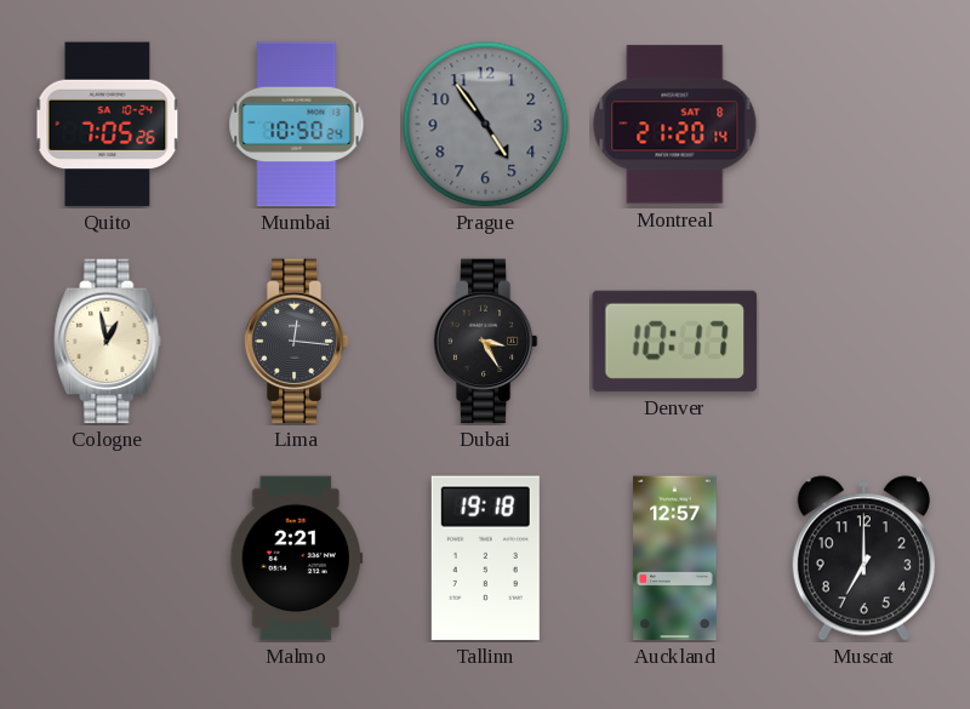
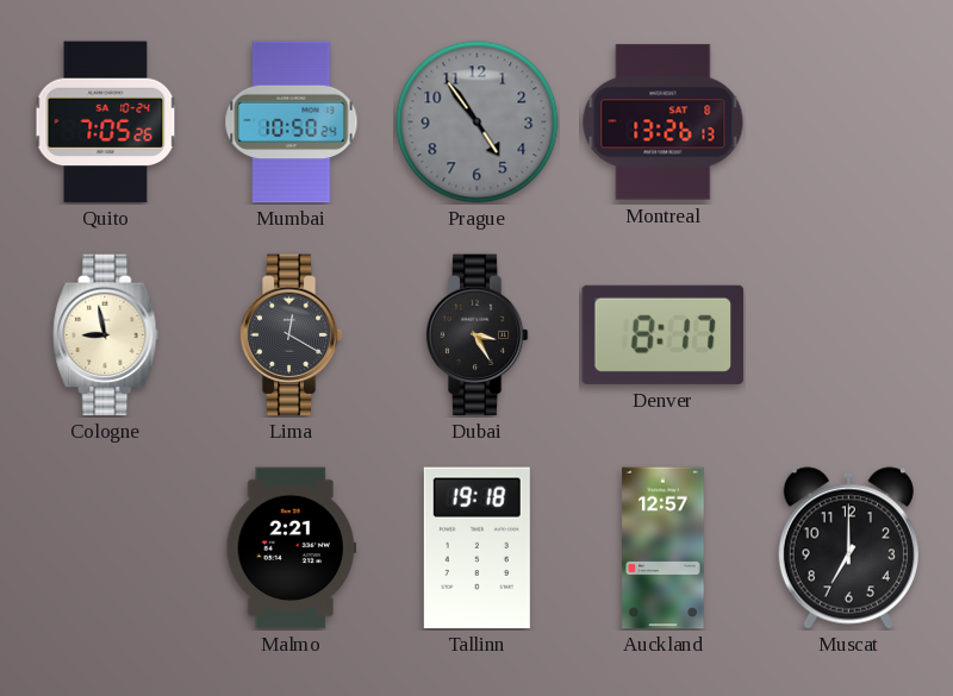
Montreal: 21:20 -> 13:26
Cologne: 12:58 -> 8:58
Lima: 12:16 -> 12:20
Denver: 10:17 -> 8:17
